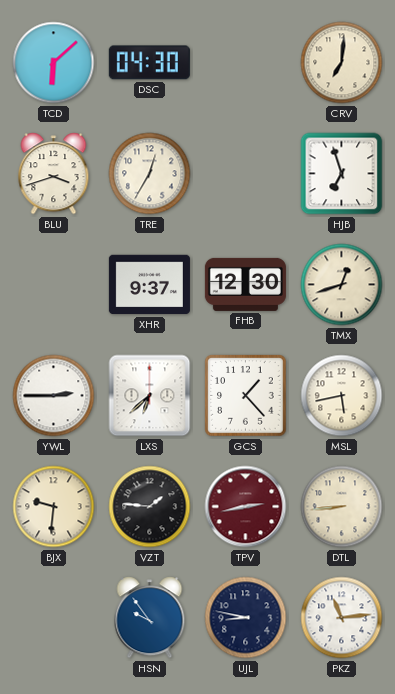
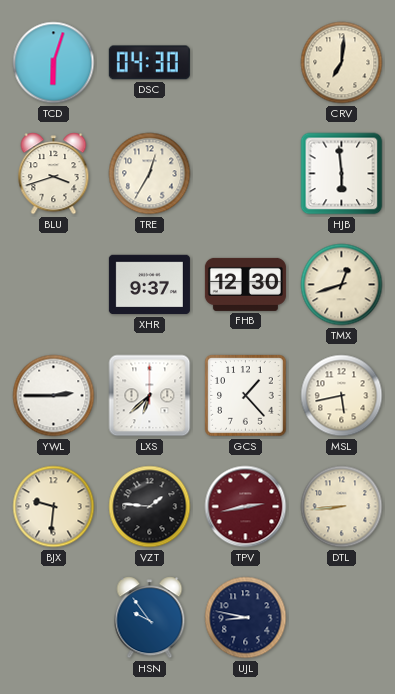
TCD: 6:08 -> 6:03
HJB: 6:57 -> 5:59
PKZ: 11:14 -> none
